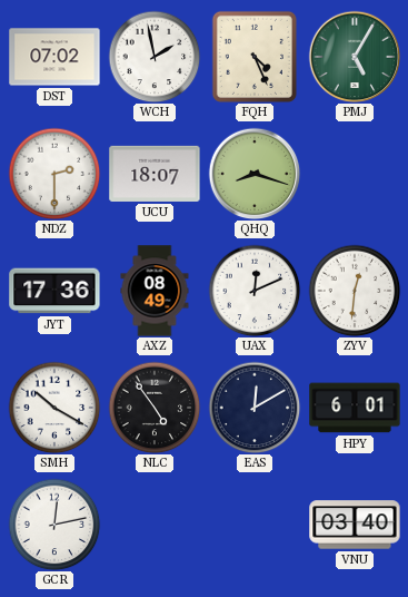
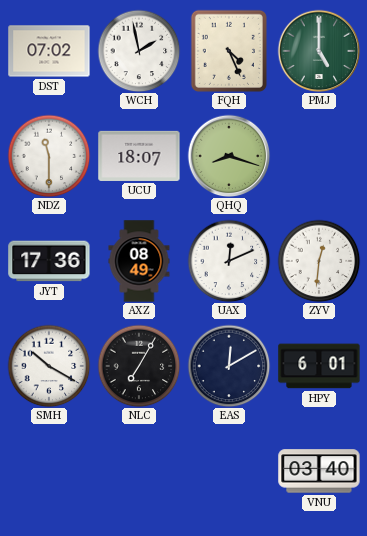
PMJ: 5:05 -> 5:00
NDZ: 2:30 -> 11:30
NLC: 4:54 -> 7:05
GCR: 12:13 -> none
